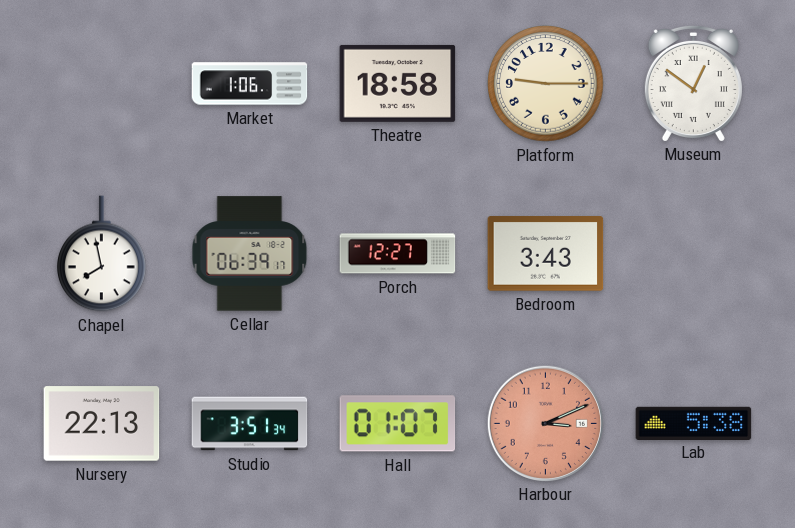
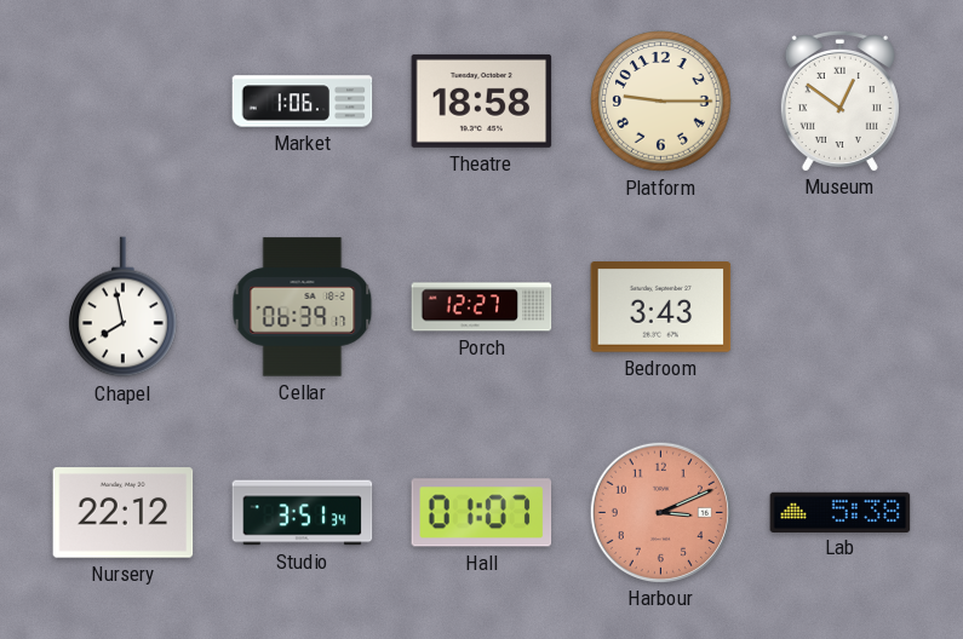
Nursery: 22:13 -> 22:12
